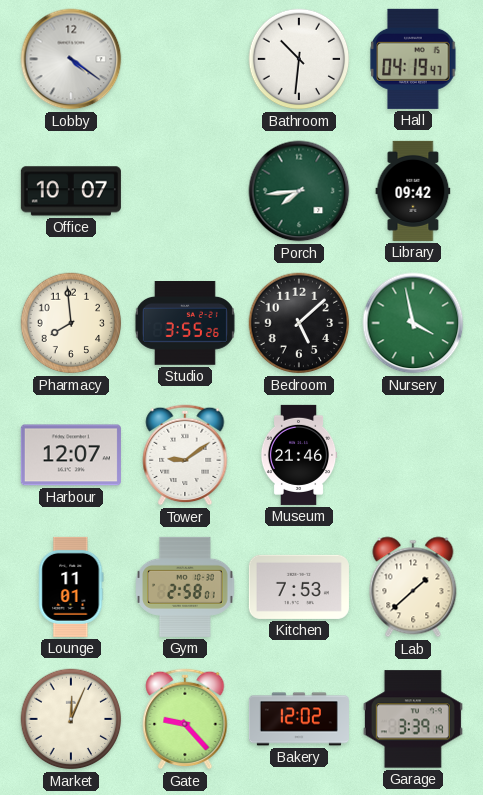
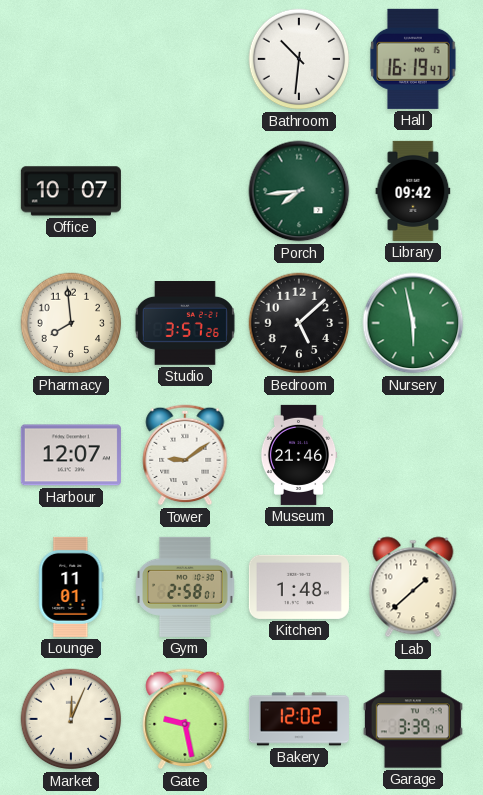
Lobby: 4:21 -> none
Hall: 04:19 -> 16:19
Studio: 3:55 -> 3:57
Nursery: 3:58 -> 5:58
Kitchen: 7:53 -> 1:48
Gate: 9:23 -> 9:28
